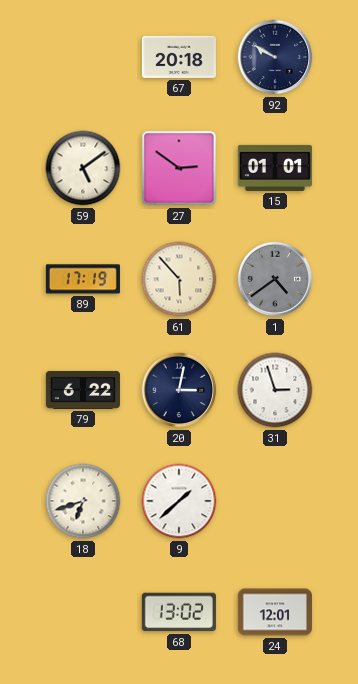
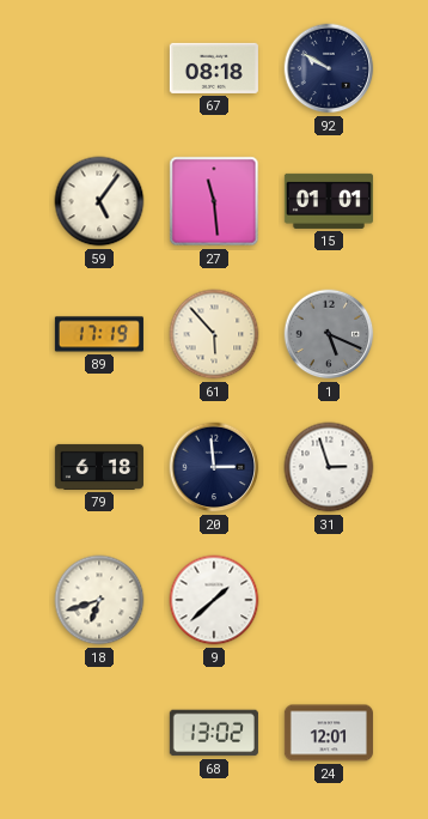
67: 20:18 -> 08:18
59: 5:09 -> 5:06
27: 2:51 -> 11:29
1: 4:39 -> 5:19
79: 6:22 -> 6:18
20: 3:02 -> 2:59
